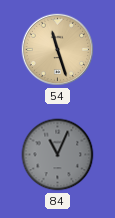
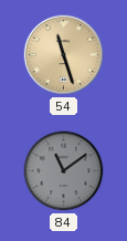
84: 11:04 -> 11:09
